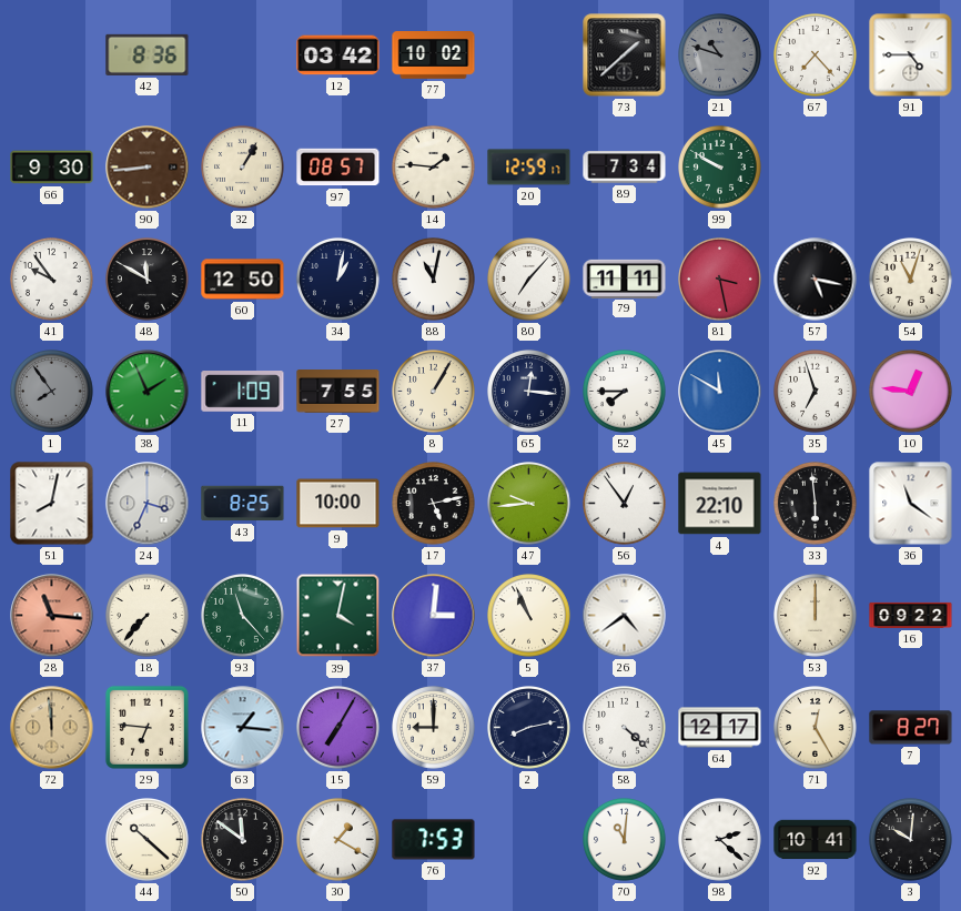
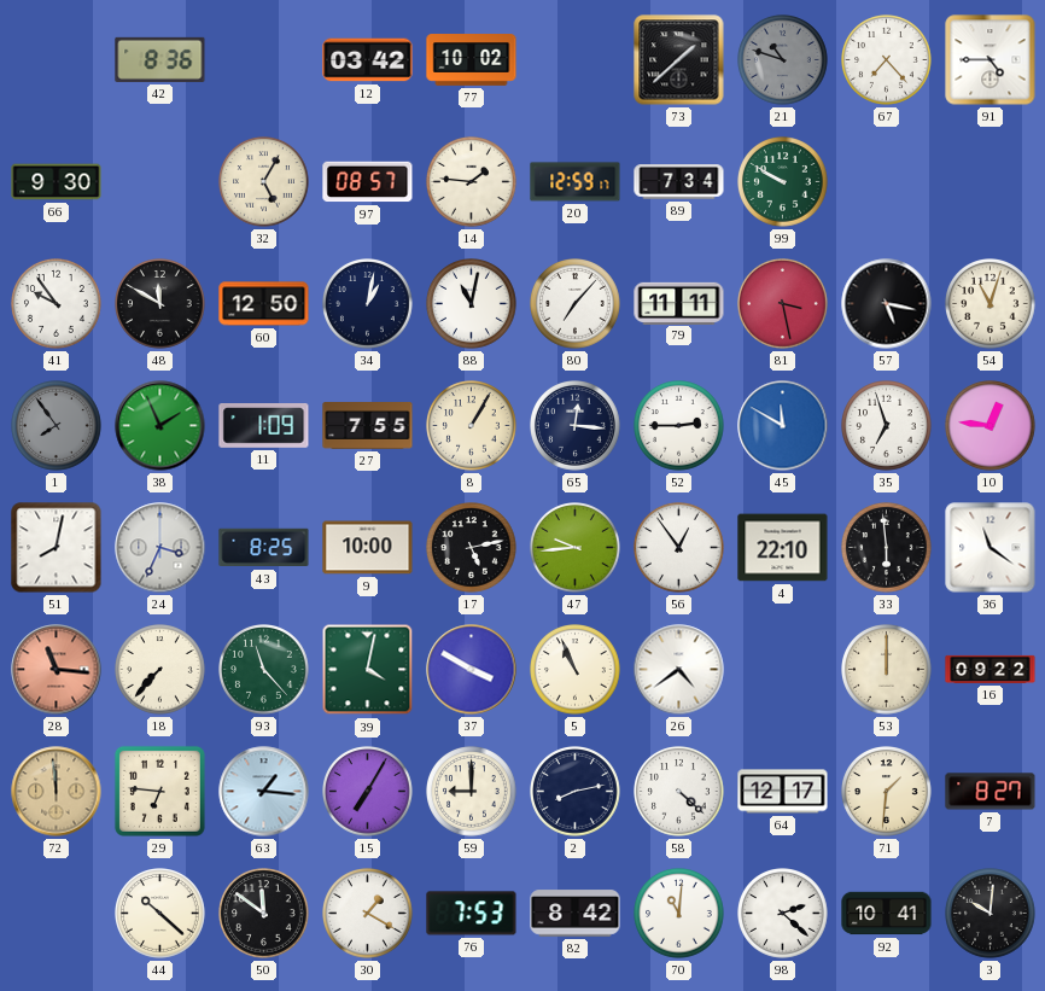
90: 8:44 -> none
32: 1:05 -> 5:05
52: 7:45 -> 2:45
37: 3:01 -> 3:50
71: 12:25 -> 1:31
82: none -> 8:42
